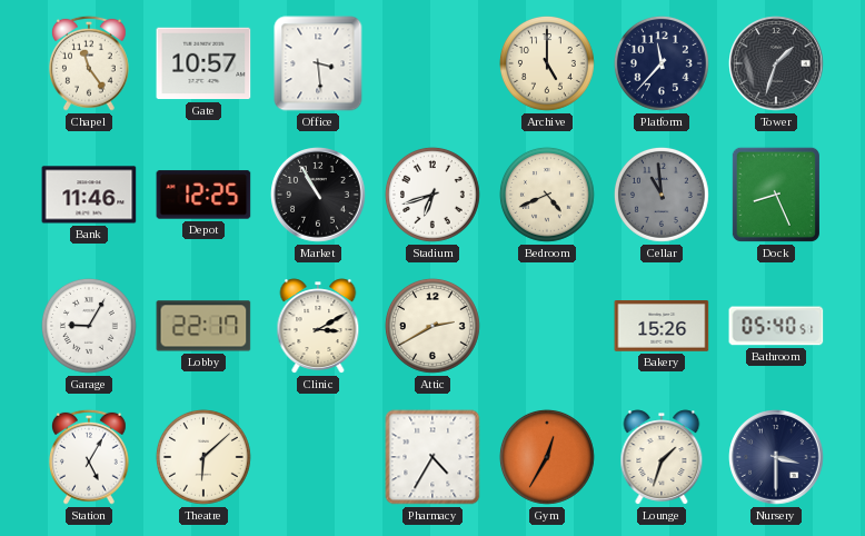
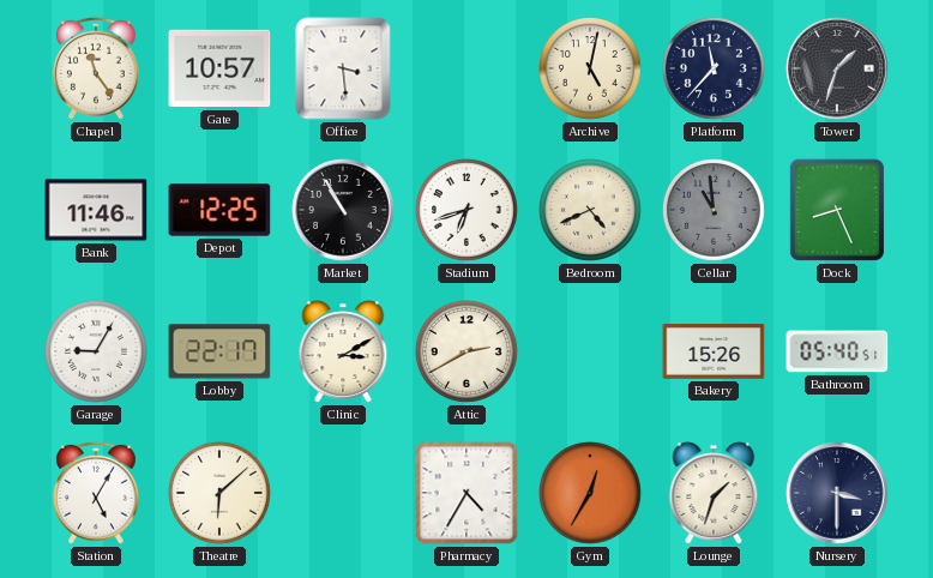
Archive: 5:00 -> 5:02
